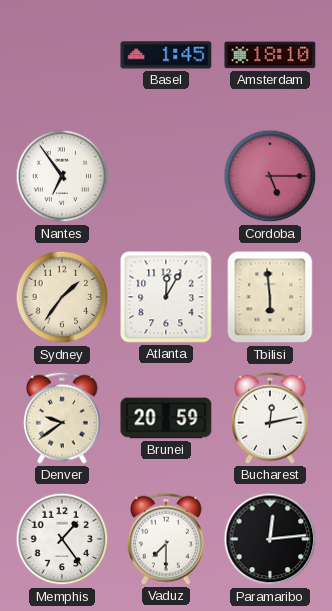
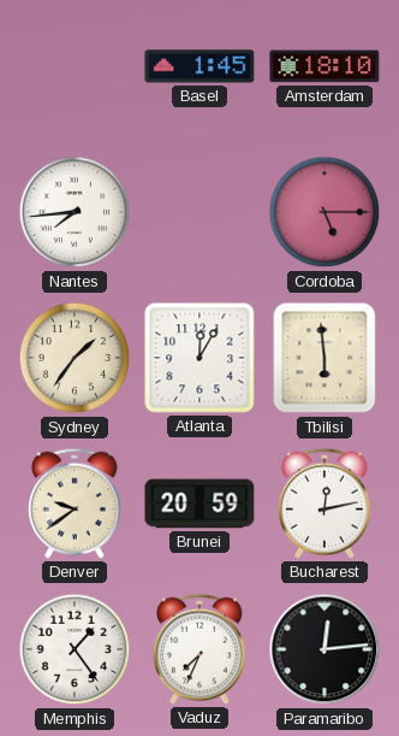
Nantes: 6:54 -> 7:44
Vaduz: 7:30 -> 7:34
